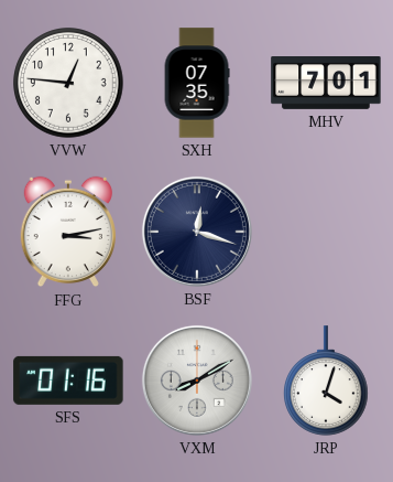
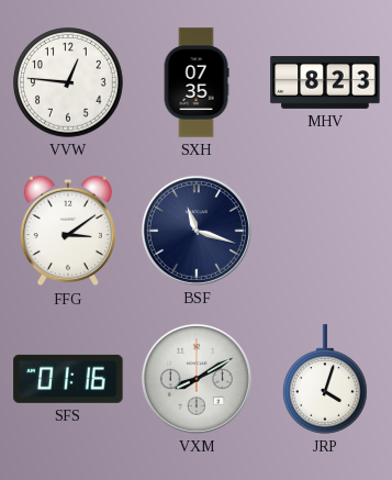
MHV: 7:01 -> 8:23
FFG: 3:13 -> 3:09
BSF: 12:18 -> 11:18
